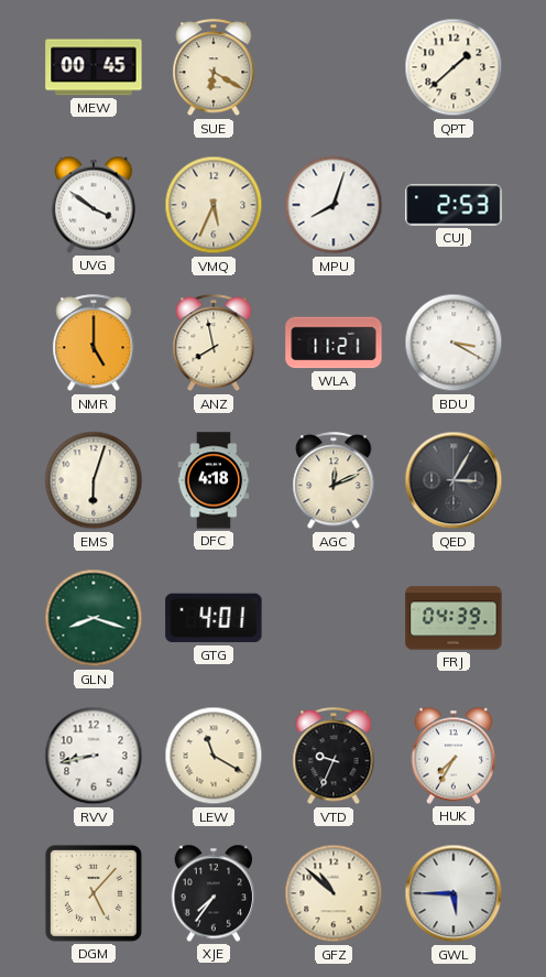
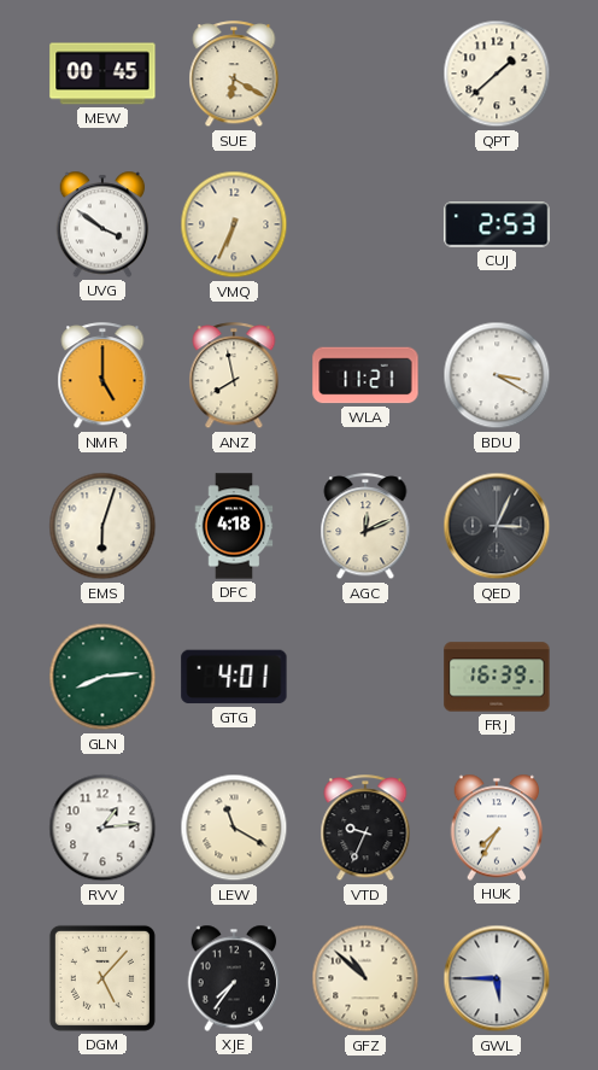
VMQ: 5:34 -> 6:34
MPU: 8:03 -> none
QED: 3:05 -> 3:04
GLN: 8:18 -> 8:14
FRJ: 04:39 -> 16:39
RVV: 8:43 -> 1:14
